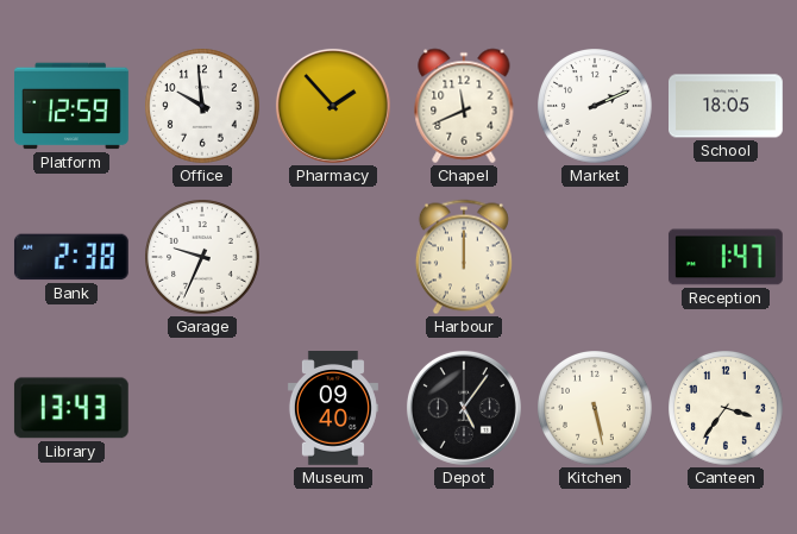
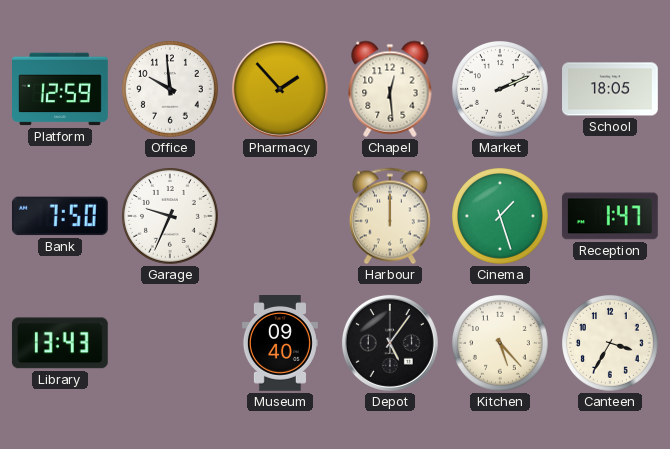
Chapel: 11:41 -> 12:29
Bank: 2:38 -> 7:50
Cinema: none -> 1:27
Kitchen: 5:28 -> 5:23
Canteen: 3:36 -> 3:35
